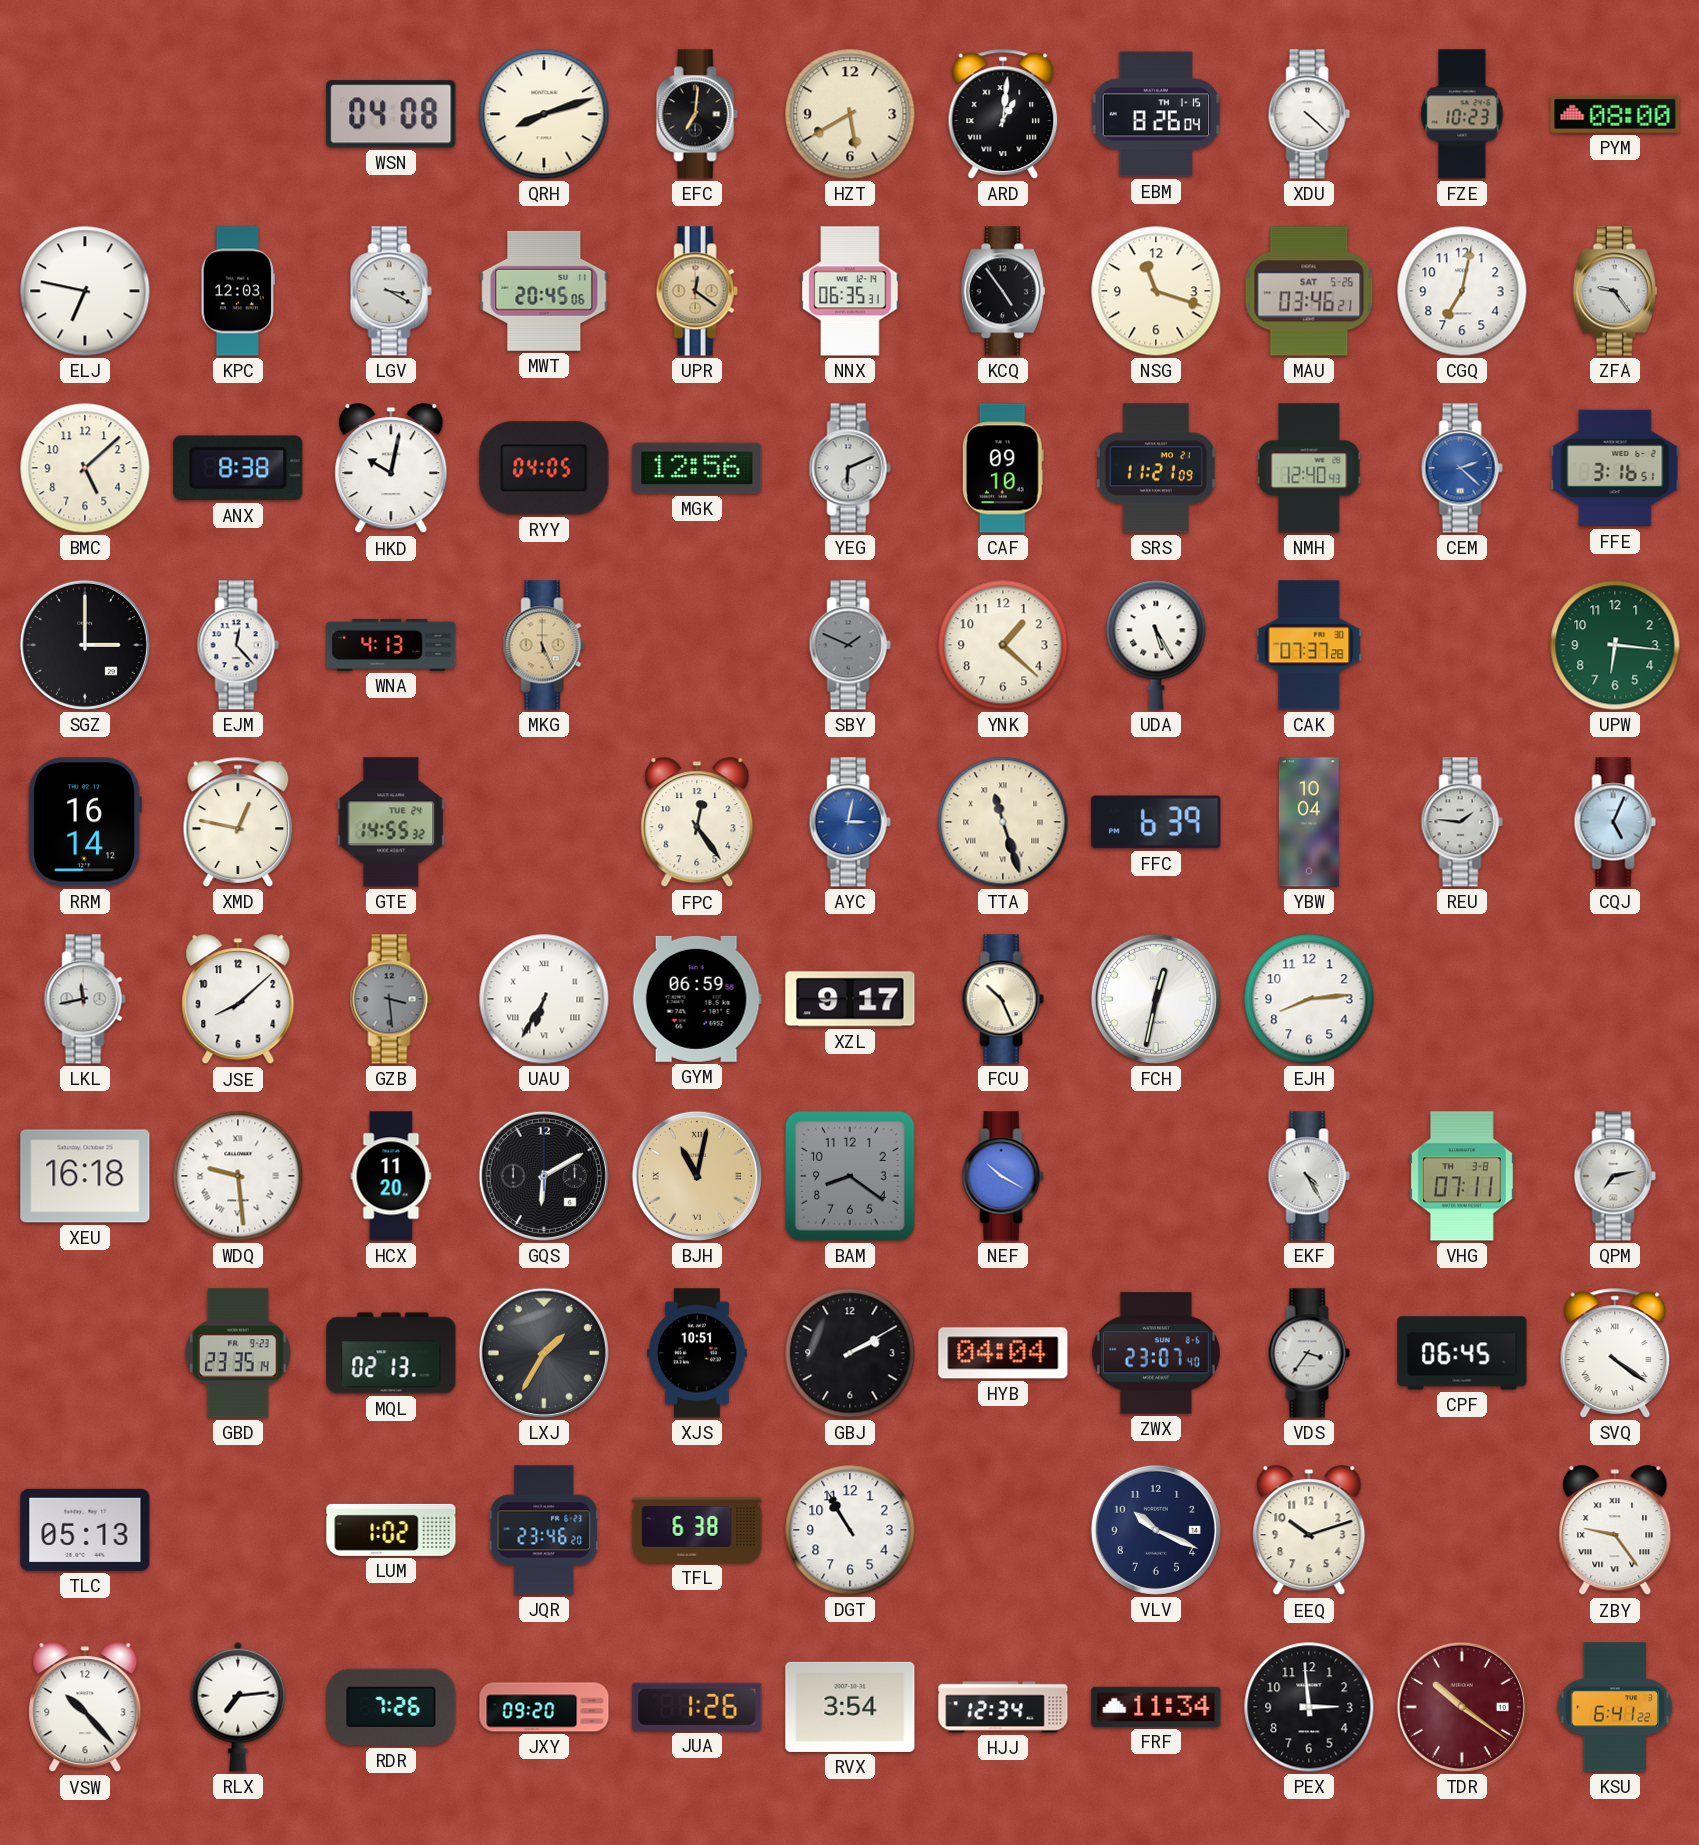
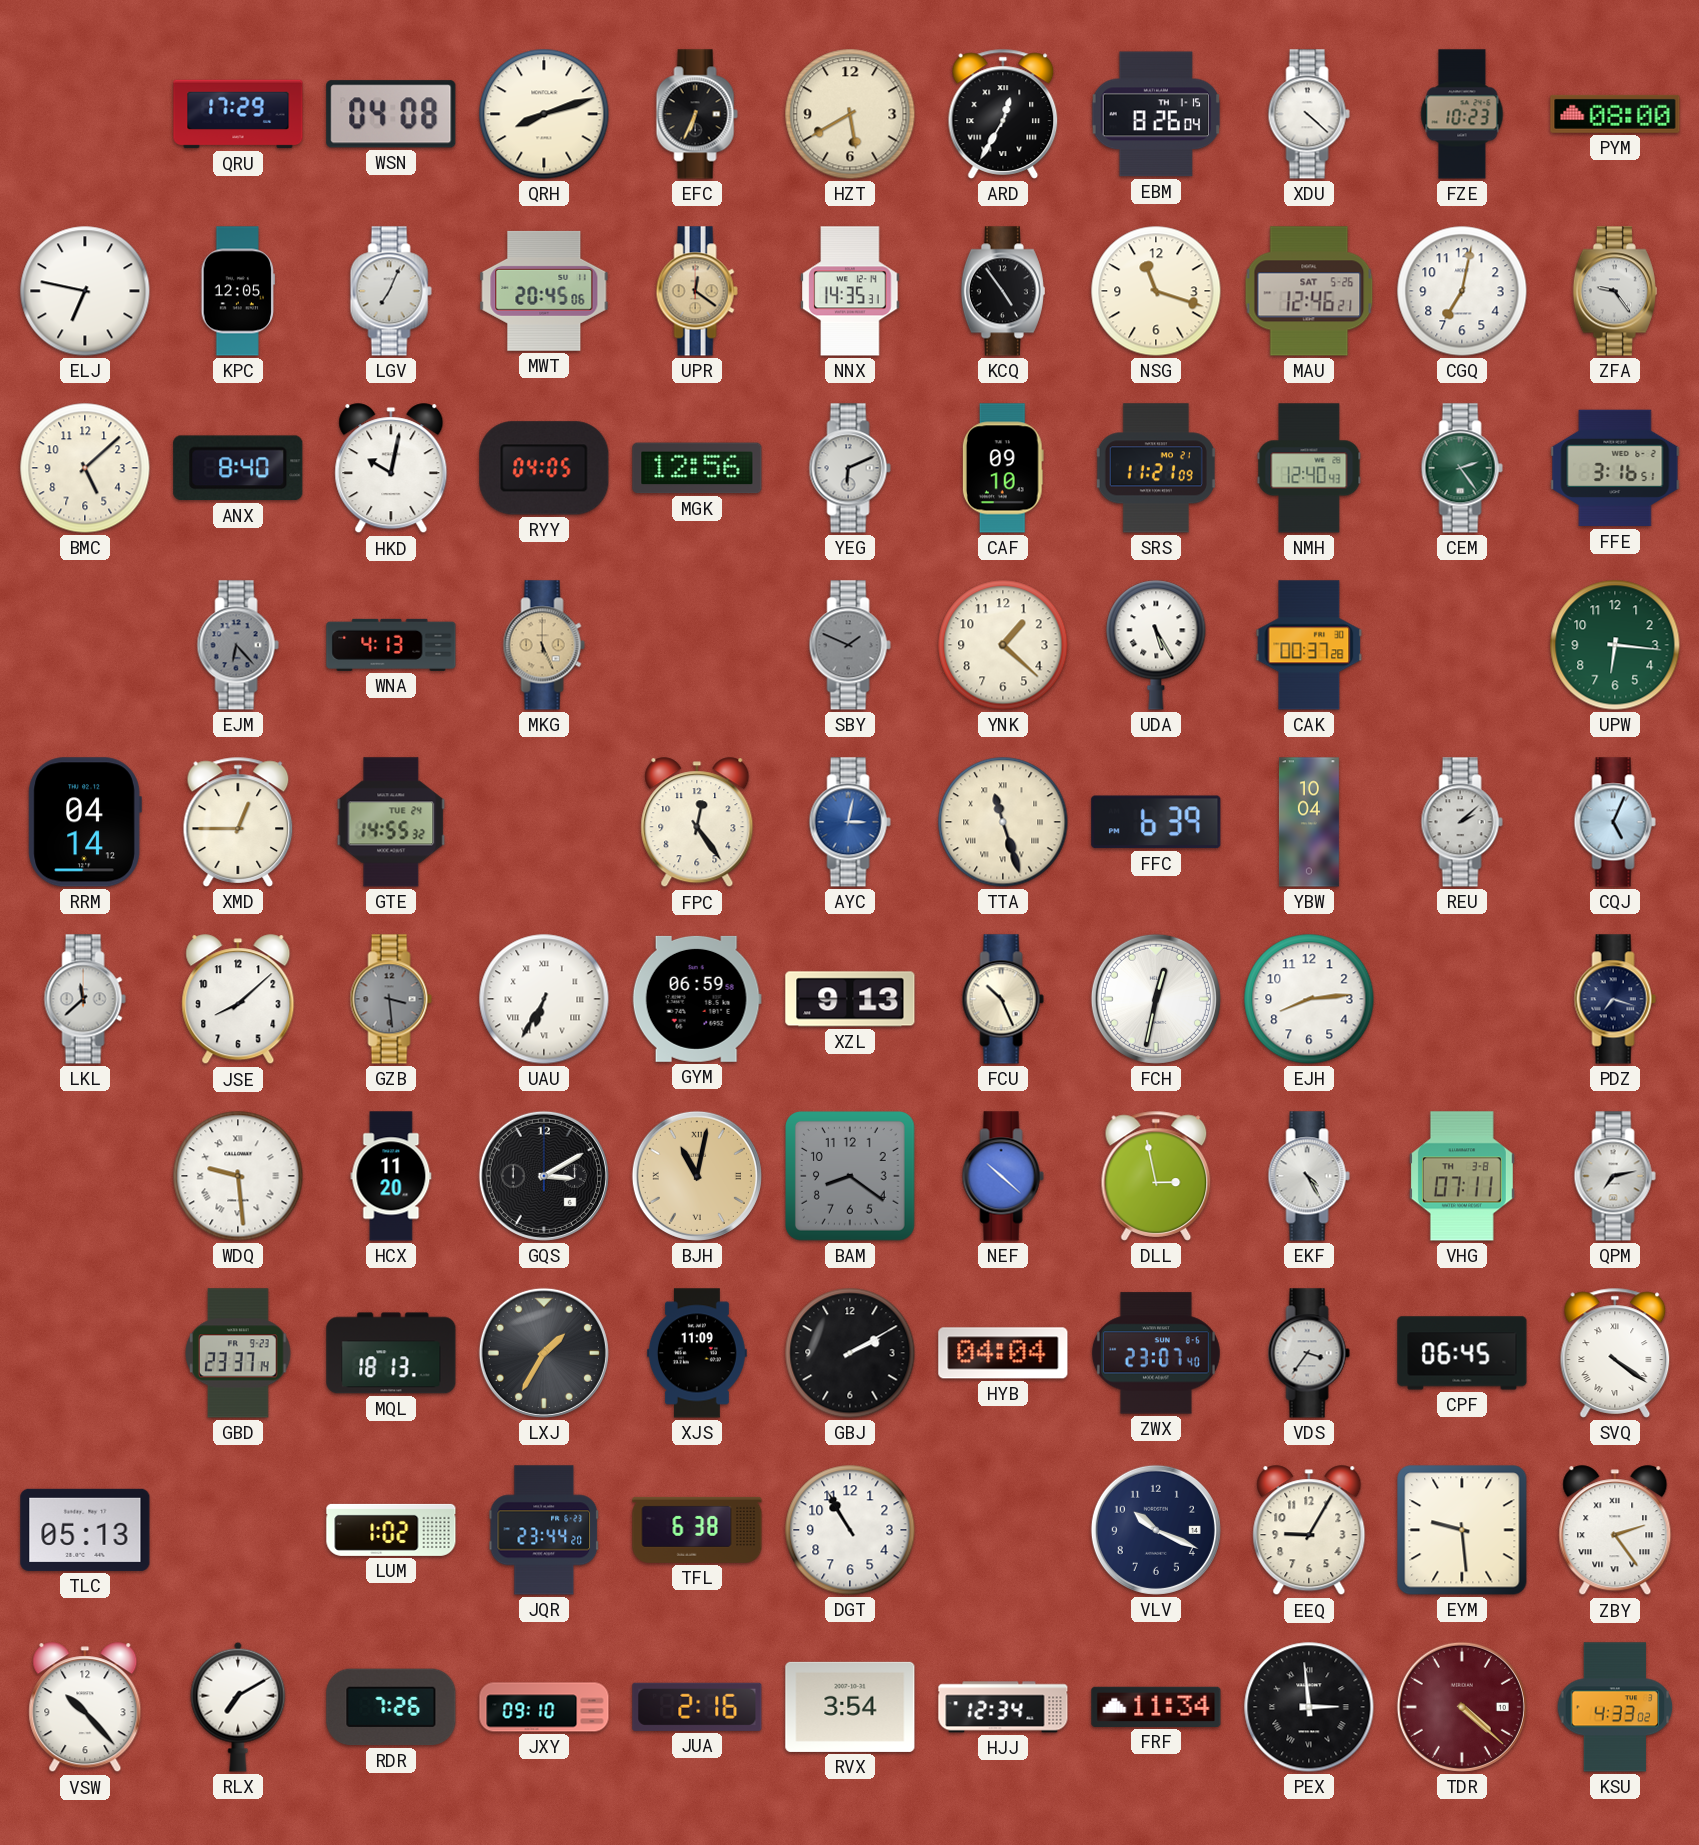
QRU: none -> 17:29
EFC: 7:01 -> 6:34
ARD: 1:01 -> 12:35
KPC: 12:03 -> 12:05
LGV: 3:20 -> 7:04
NNX: 06:35 -> 14:35
MAU: 03:46 -> 12:46
ANX: 8:38 -> 8:40
CEM: 2:22 -> 2:24
CEM dial: blue -> green
SGZ: 3:00 -> none
EJM: 12:23 -> 6:23
EJM dial: white -> grey
CAK: 07:37 -> 00:37
RRM: 16:14 -> 04:14
XMD: 12:47 -> 12:45
REU: 1:46 -> 2:08
LKL: 11:43 -> 11:38
XZL: 9:17 -> 9:13
PDZ: none -> 7:18
XEU: 16:18 -> none
GQS: 6:10 -> 3:10
NEF: 10:20 -> 10:22
DLL: none -> 2:58
GBD: 23:35 -> 23:37
MQL: 02:13 -> 18:13
XJS: 10:51 -> 11:09
JQR: 23:46 -> 23:44
EEQ: 10:12 -> 9:05
EYM: none -> 9:29
ZBY: 9:24 -> 2:24
RLX: 7:14 -> 7:10
JXY: 09:20 -> 09:10
JUA: 1:26 -> 2:16
PEX numerals: Arabic -> Roman
TDR: 10:21 -> 4:22
KSU: 6:41 -> 4:33
